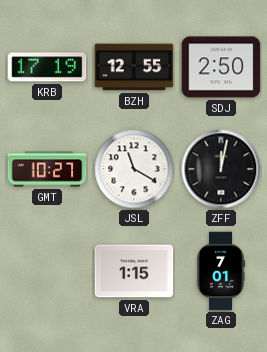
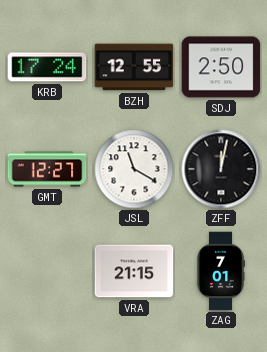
KRB: 17:19 -> 17:24
GMT: 10:27 -> 12:27
VRA: 1:15 -> 21:15
